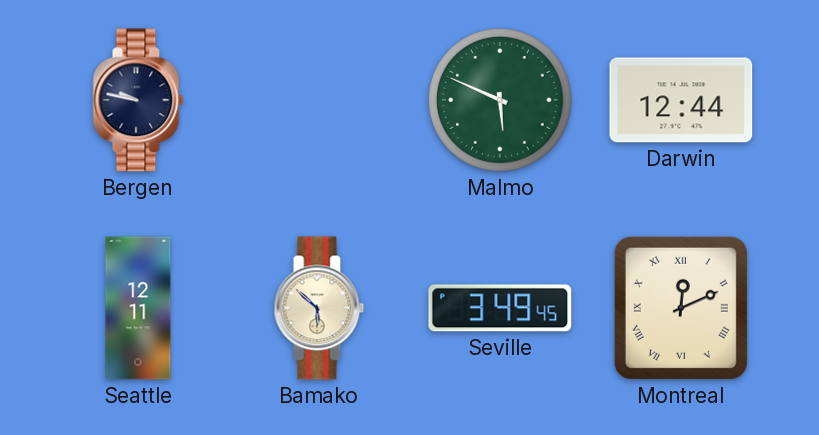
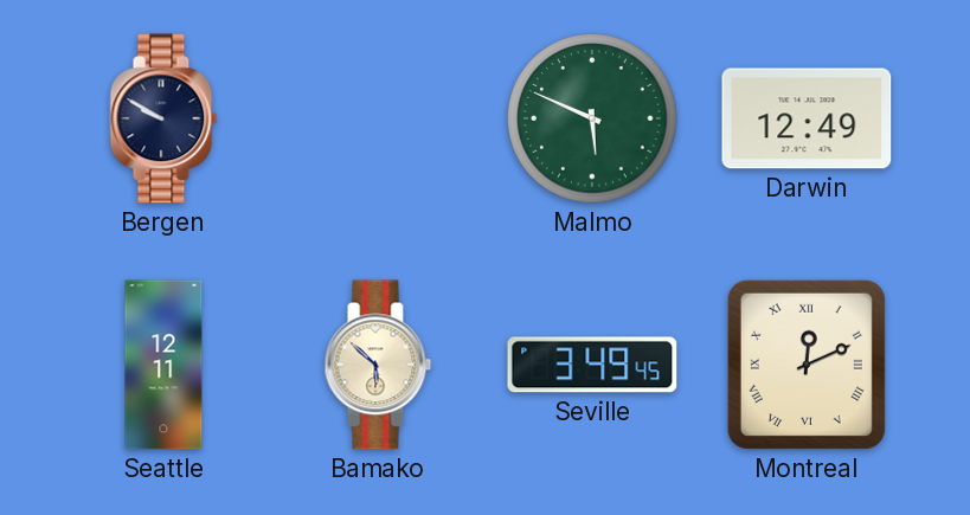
Bergen: 9:47 -> 9:50
Darwin: 12:44 -> 12:49
